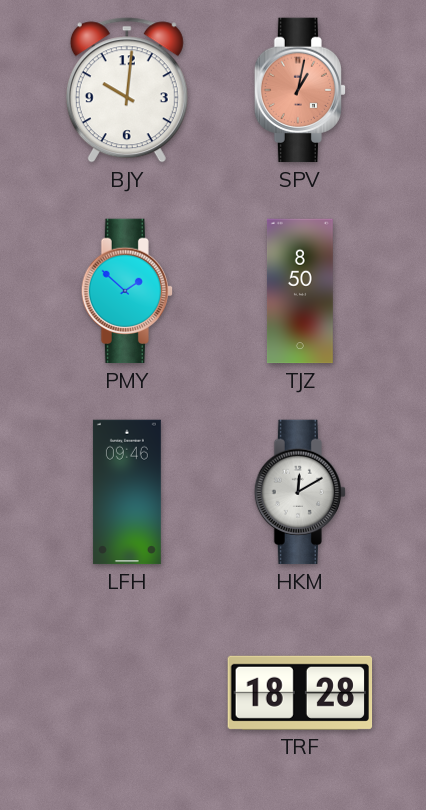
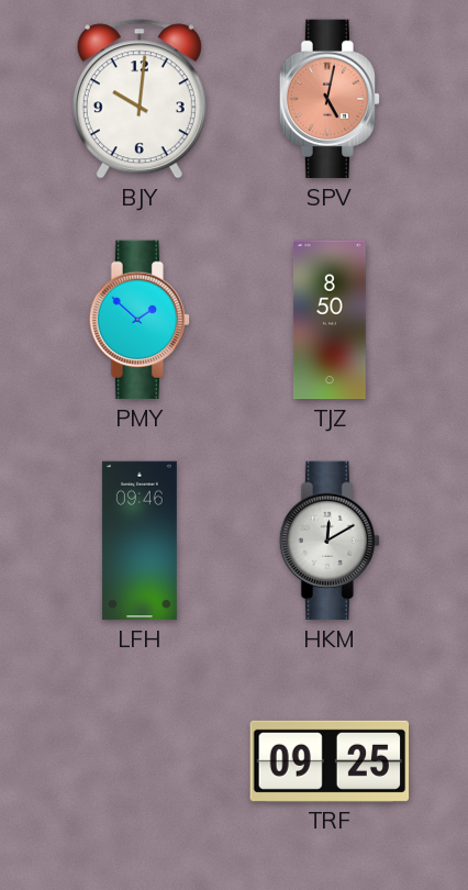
SPV: 1:02 -> 5:02
TRF: 18:28 -> 09:25
